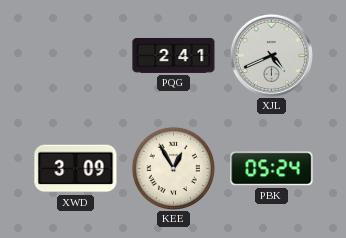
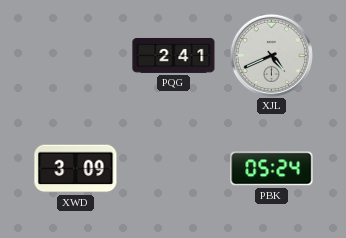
KEE: 12:55 -> none
